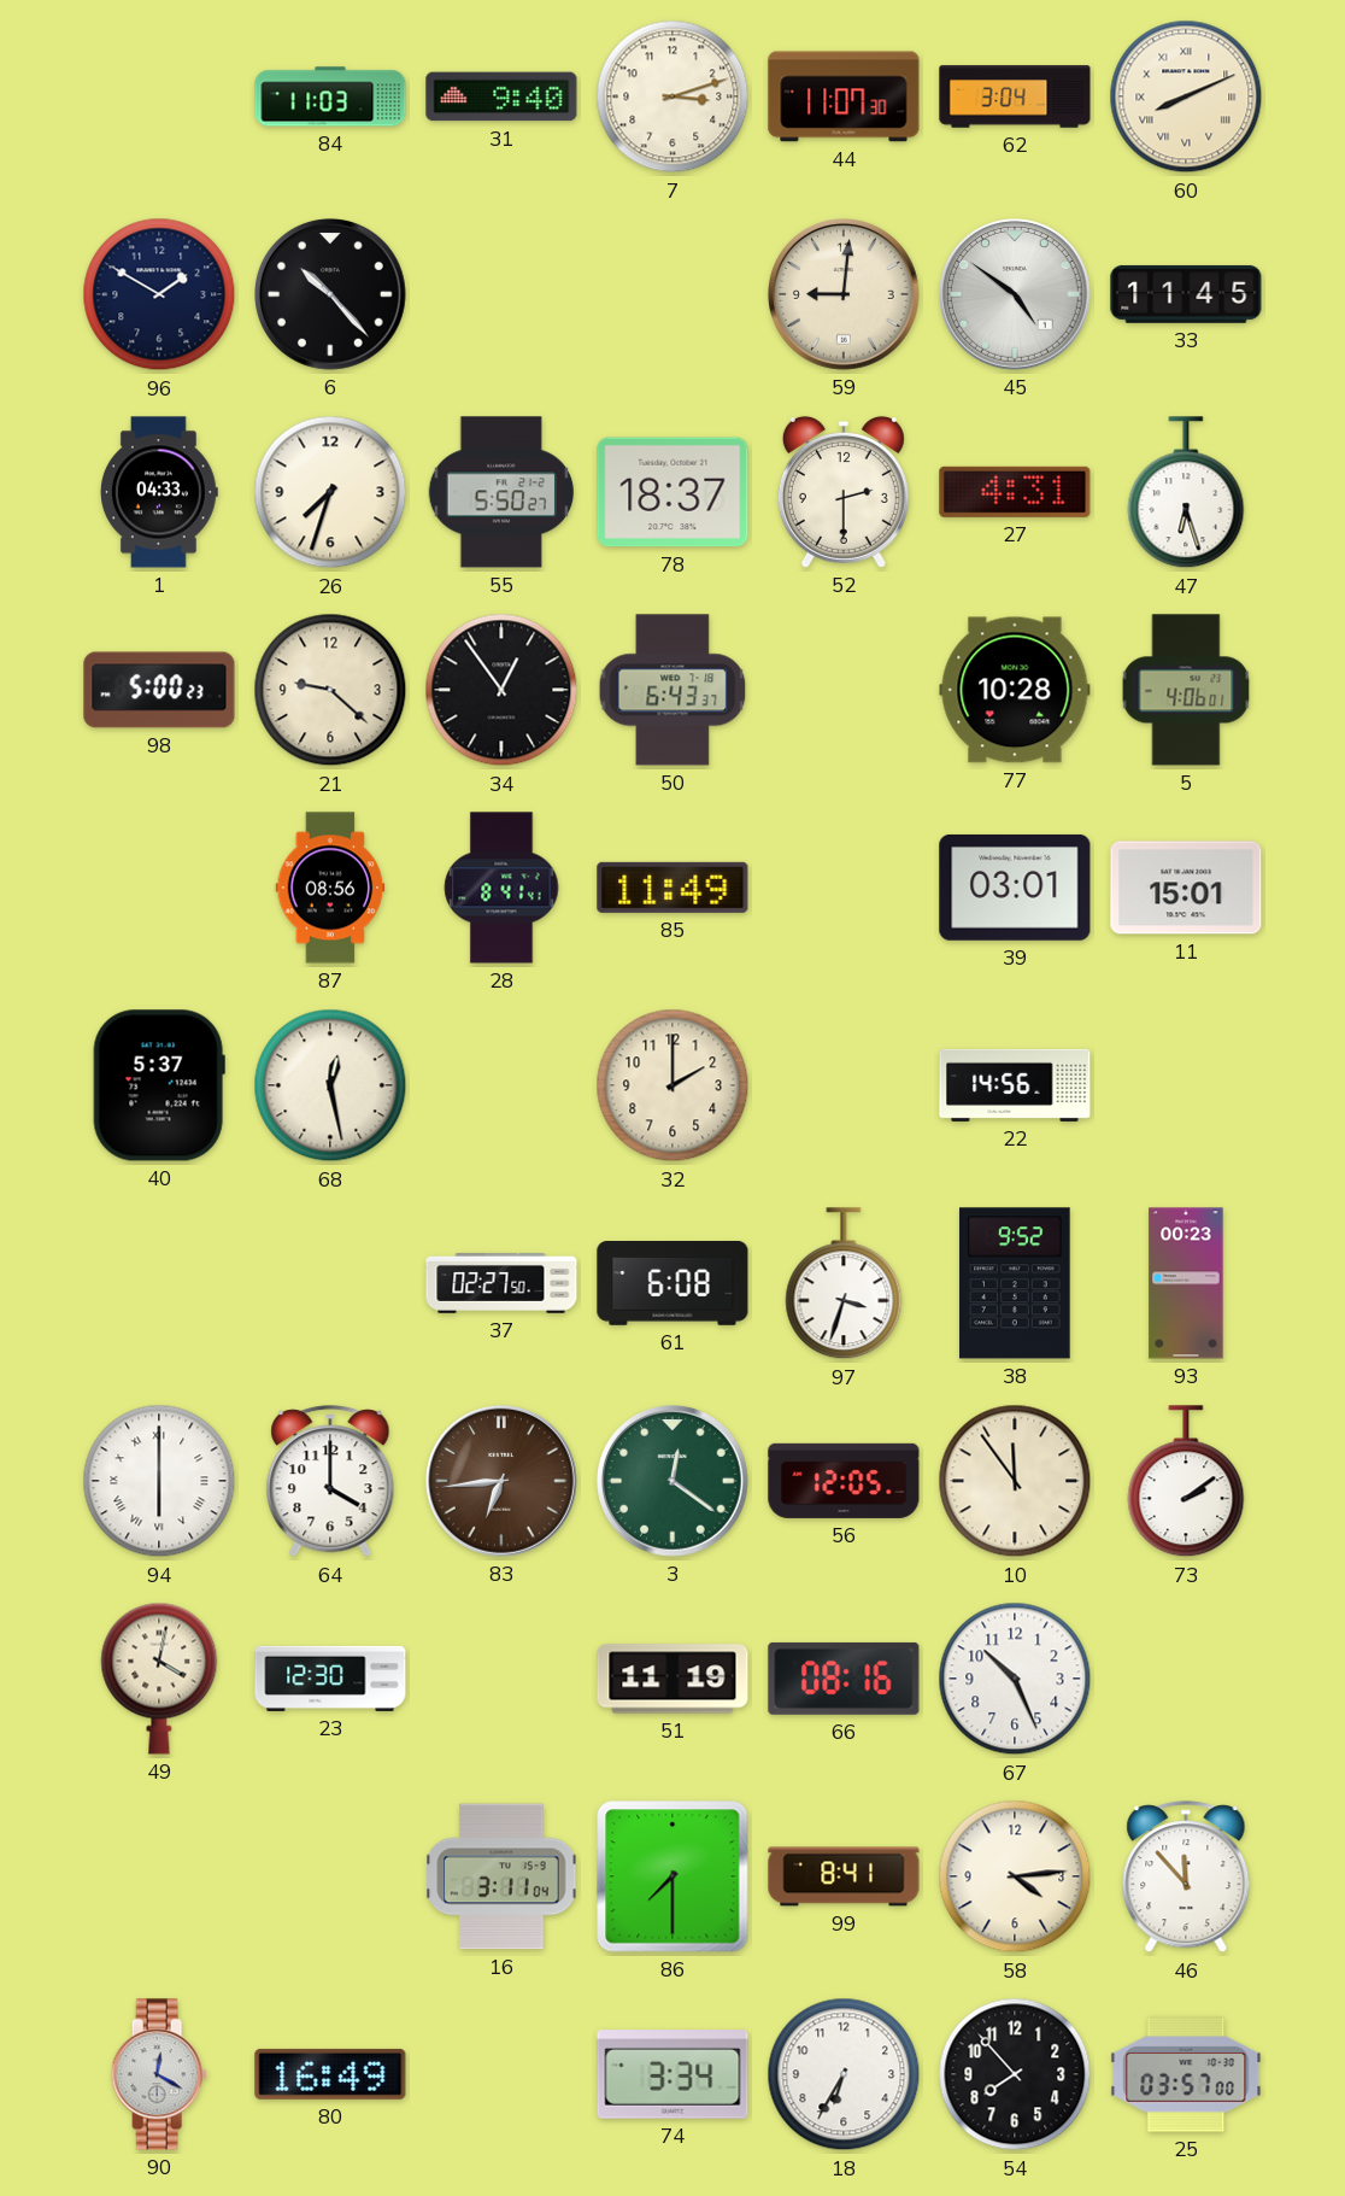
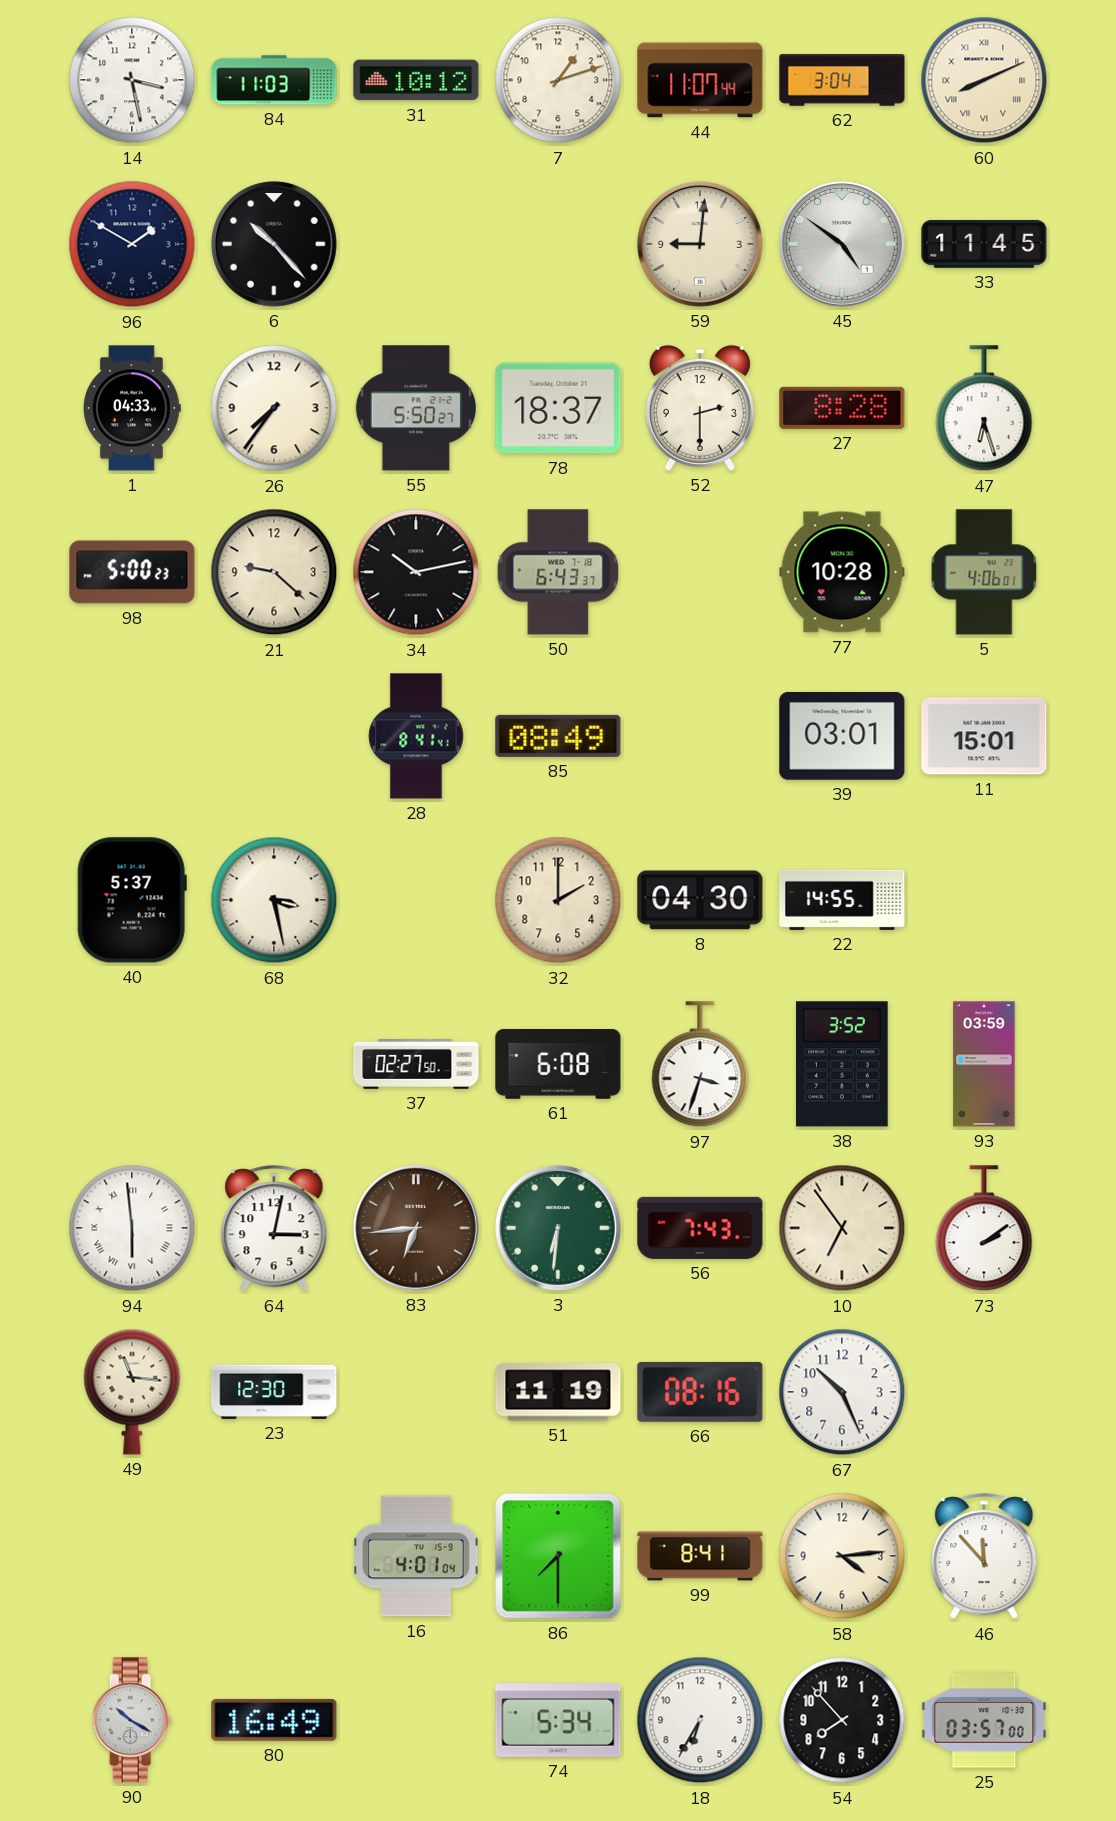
14: none -> 3:28
31: 9:40 -> 10:12
7: 3:12 -> 1:12
44: 11:07:30 -> 11:07:44
26: 7:33 -> 7:36
27: 4:31 -> 8:28
34: 12:54 -> 10:13
87: 08:56 -> none
85: 11:49 -> 08:49
68: 12:28 -> 3:28
8: none -> 04:30
22: 14:56 -> 14:55
38: 9:52 -> 3:52
93: 00:23 -> 03:59
94: 6:00 -> 5:59
64: 4:00 -> 3:02
3: 12:21 -> 6:31
56: 12:05 -> 7:43
10: 11:54 -> 6:54
49: 4:02 -> 11:16
16: 3:11 -> 4:01
90: 12:20 -> 10:20
74: 3:34 -> 5:34
